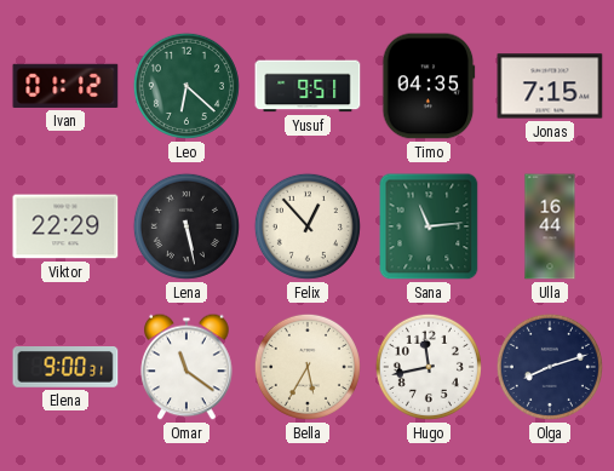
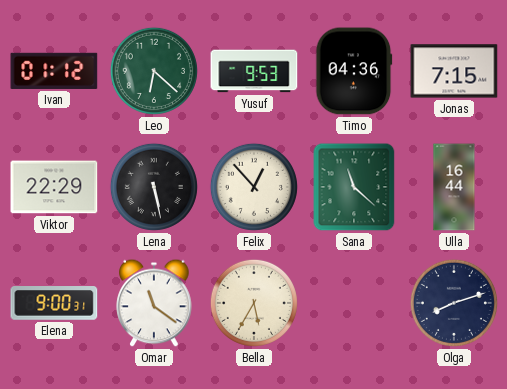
Yusuf: 9:51 -> 9:53
Timo: 04:35 -> 04:36
Sana: 11:14 -> 11:22
Hugo: 11:43 -> none
